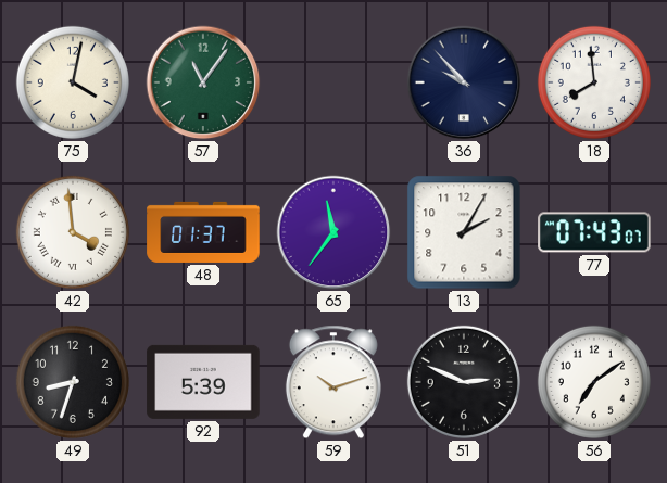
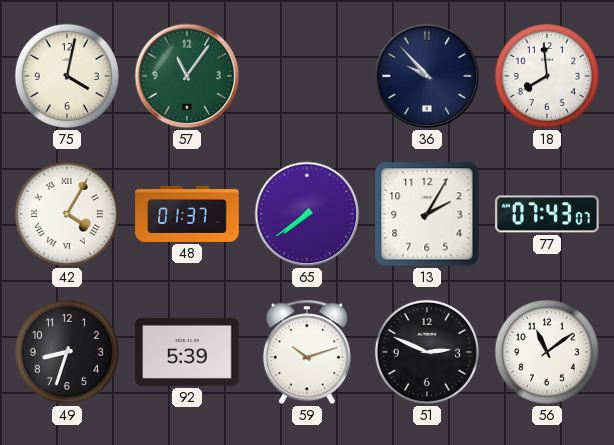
42: 3:59 -> 4:05
65: 11:36 -> 7:39
56: 7:09 -> 11:09
